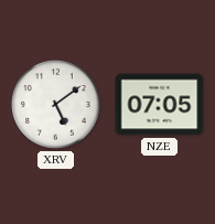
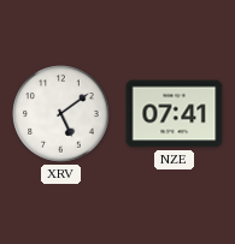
NZE: 07:05 -> 07:41
